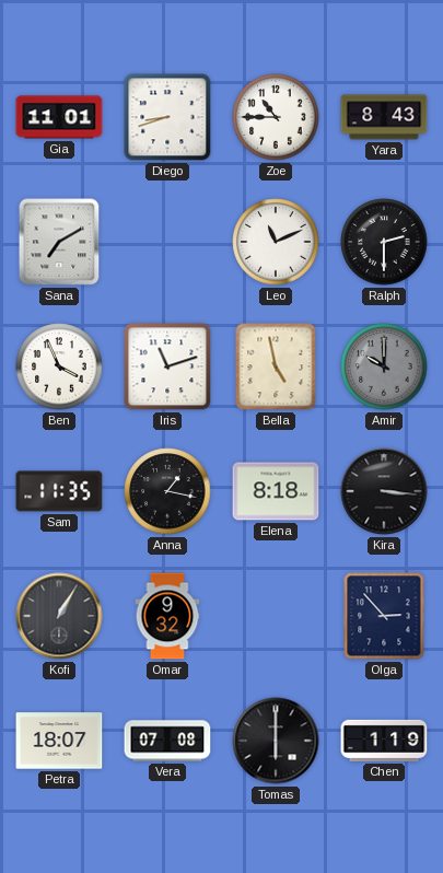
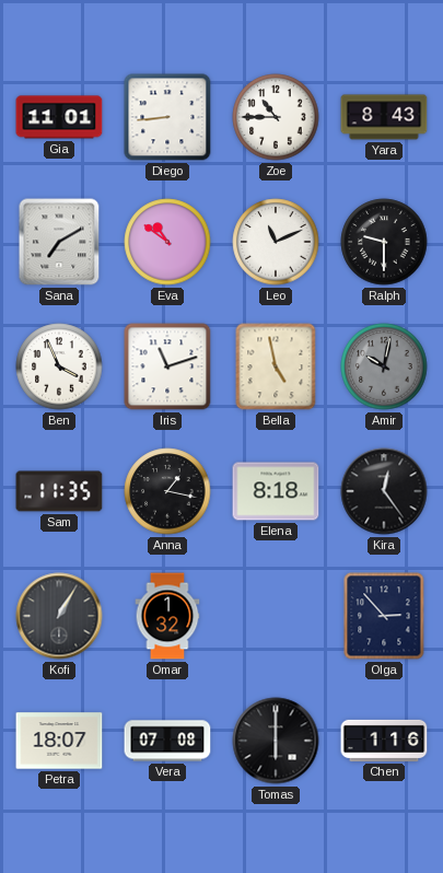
Diego: 8:42 -> 8:44
Eva: none -> 10:51
Ralph: 2:30 -> 9:30
Amir: 10:00 -> 10:02
Kira: 3:16 -> 12:24
Omar: 9:32 -> 1:32
Chen: 1:19 -> 1:16
